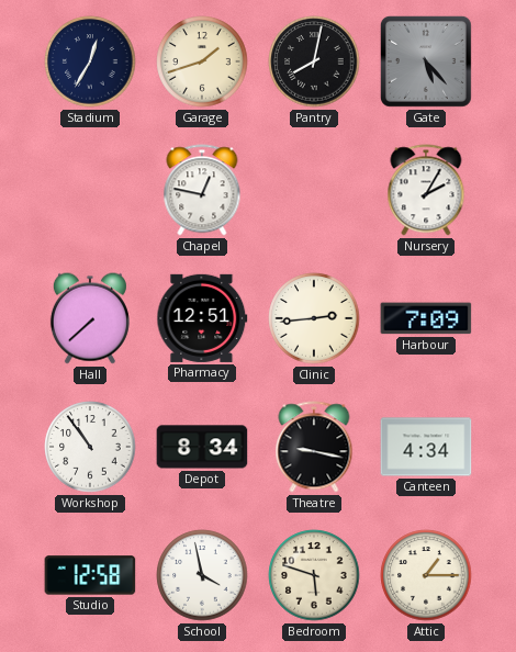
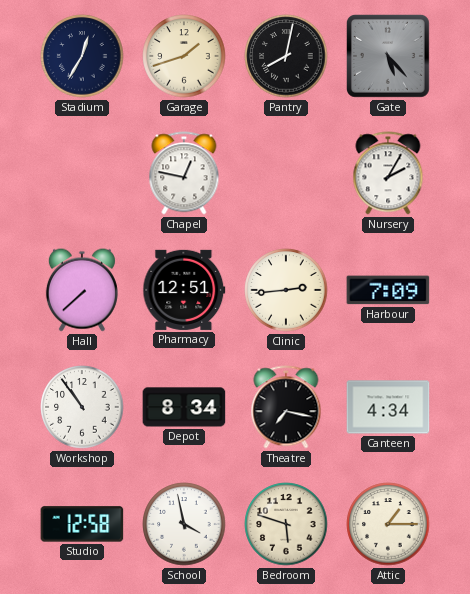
Theatre: 9:17 -> 7:17
